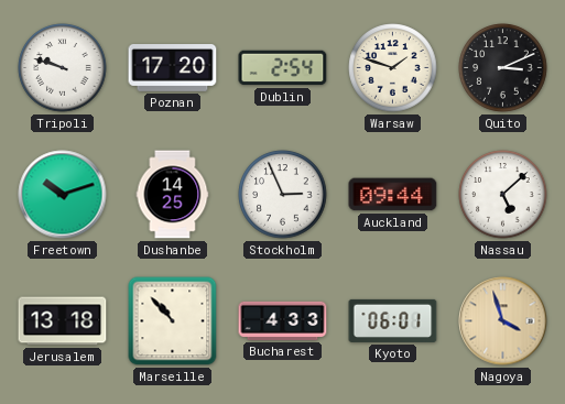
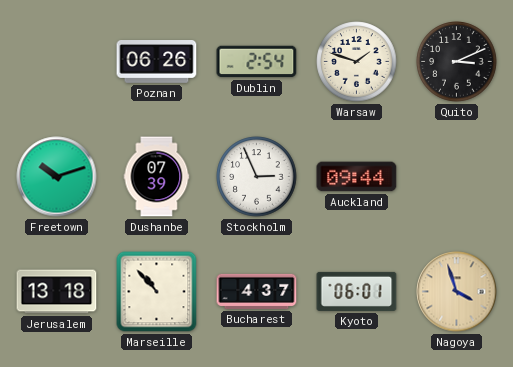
Tripoli: 9:48 -> none
Poznan: 17:20 -> 06:26
Dushanbe: 14:25 -> 07:39
Nassau: 5:08 -> none
Bucharest: 4:33 -> 4:37
